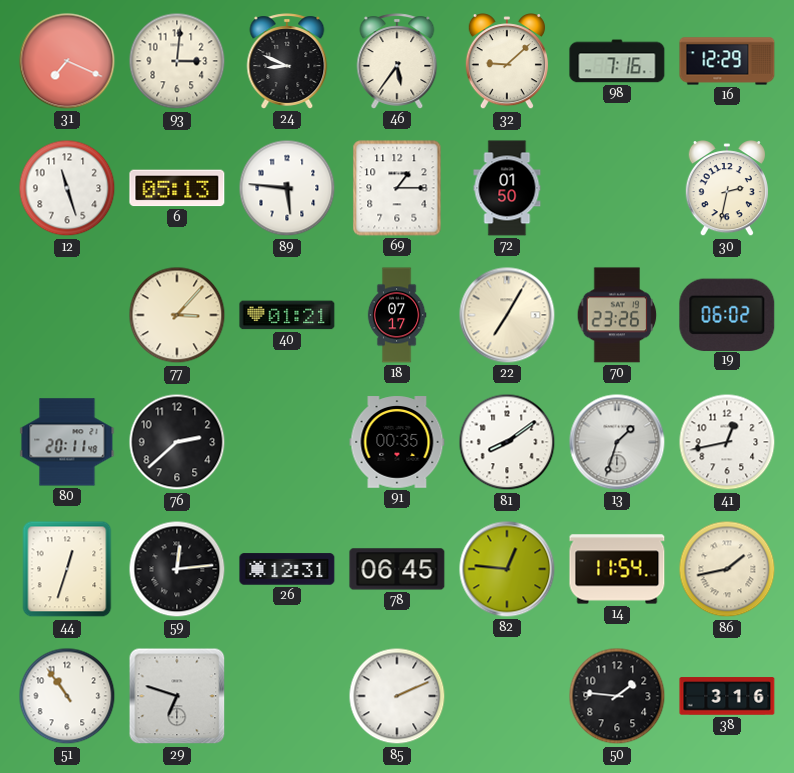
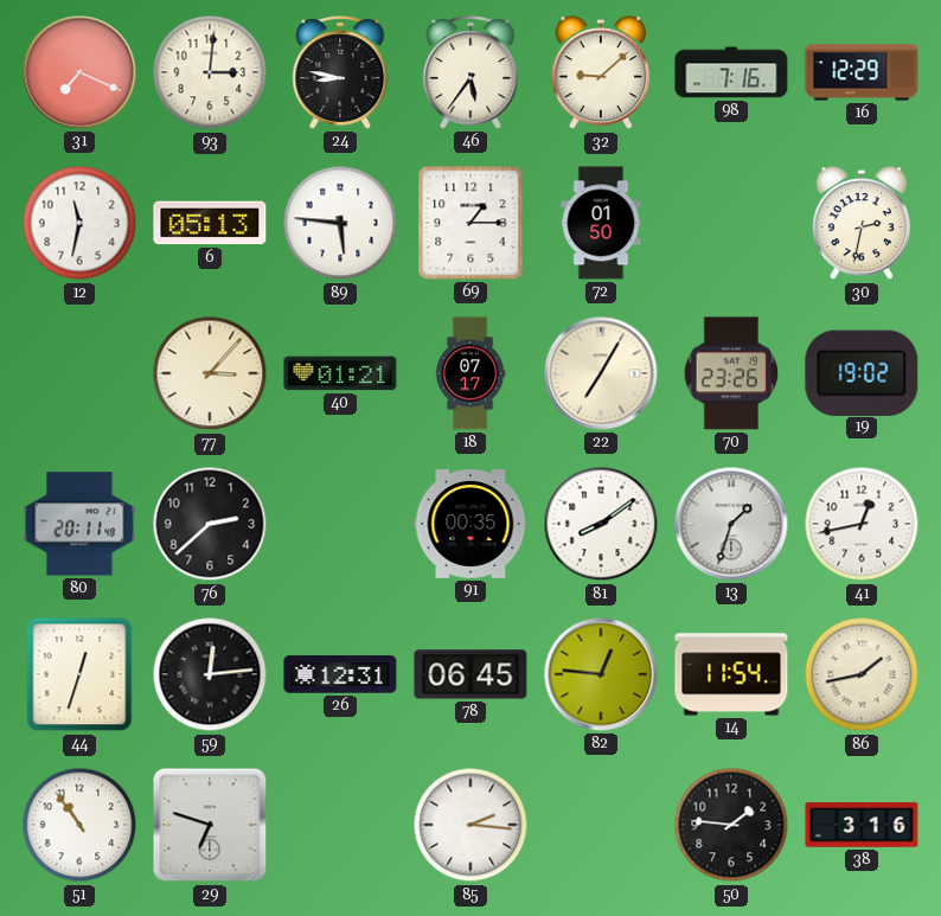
24: 8:49 -> 8:47
12: 11:27 -> 11:32
19: 06:02 -> 19:02
85: 2:11 -> 2:16
